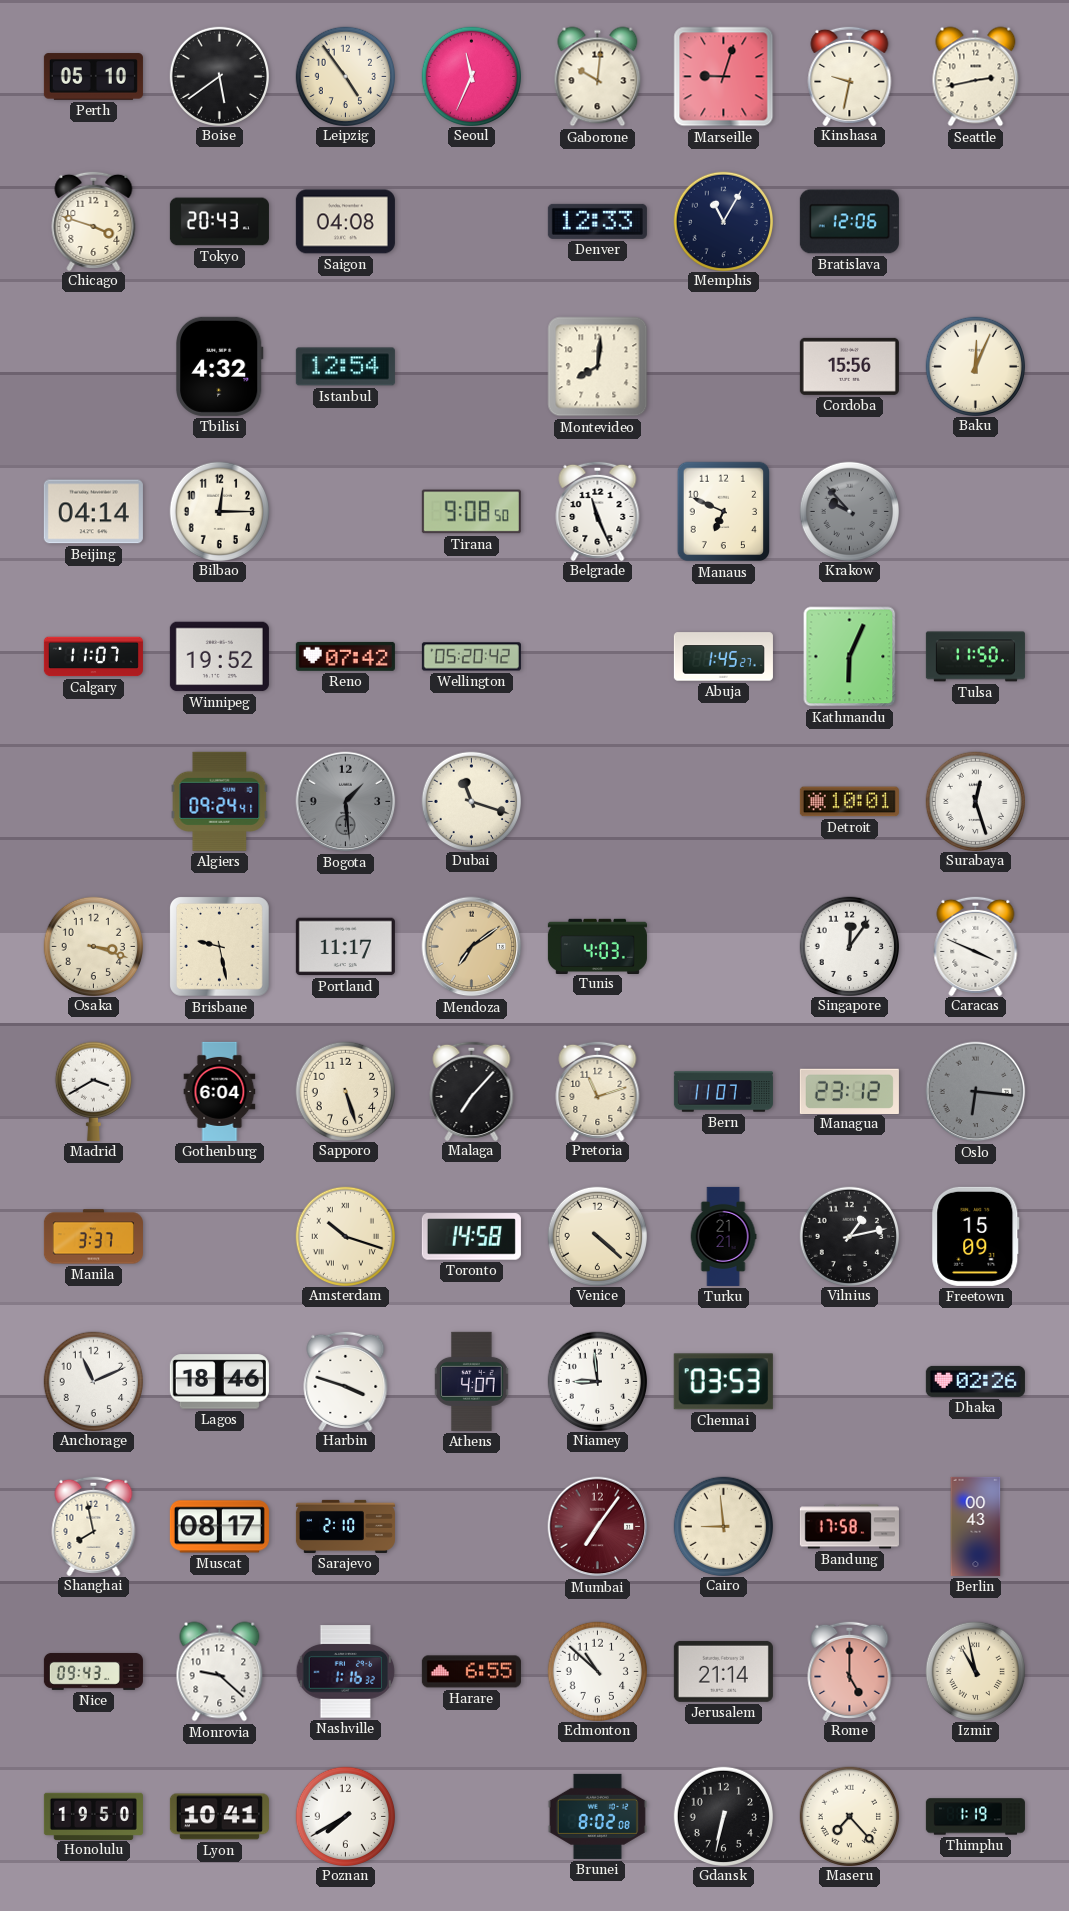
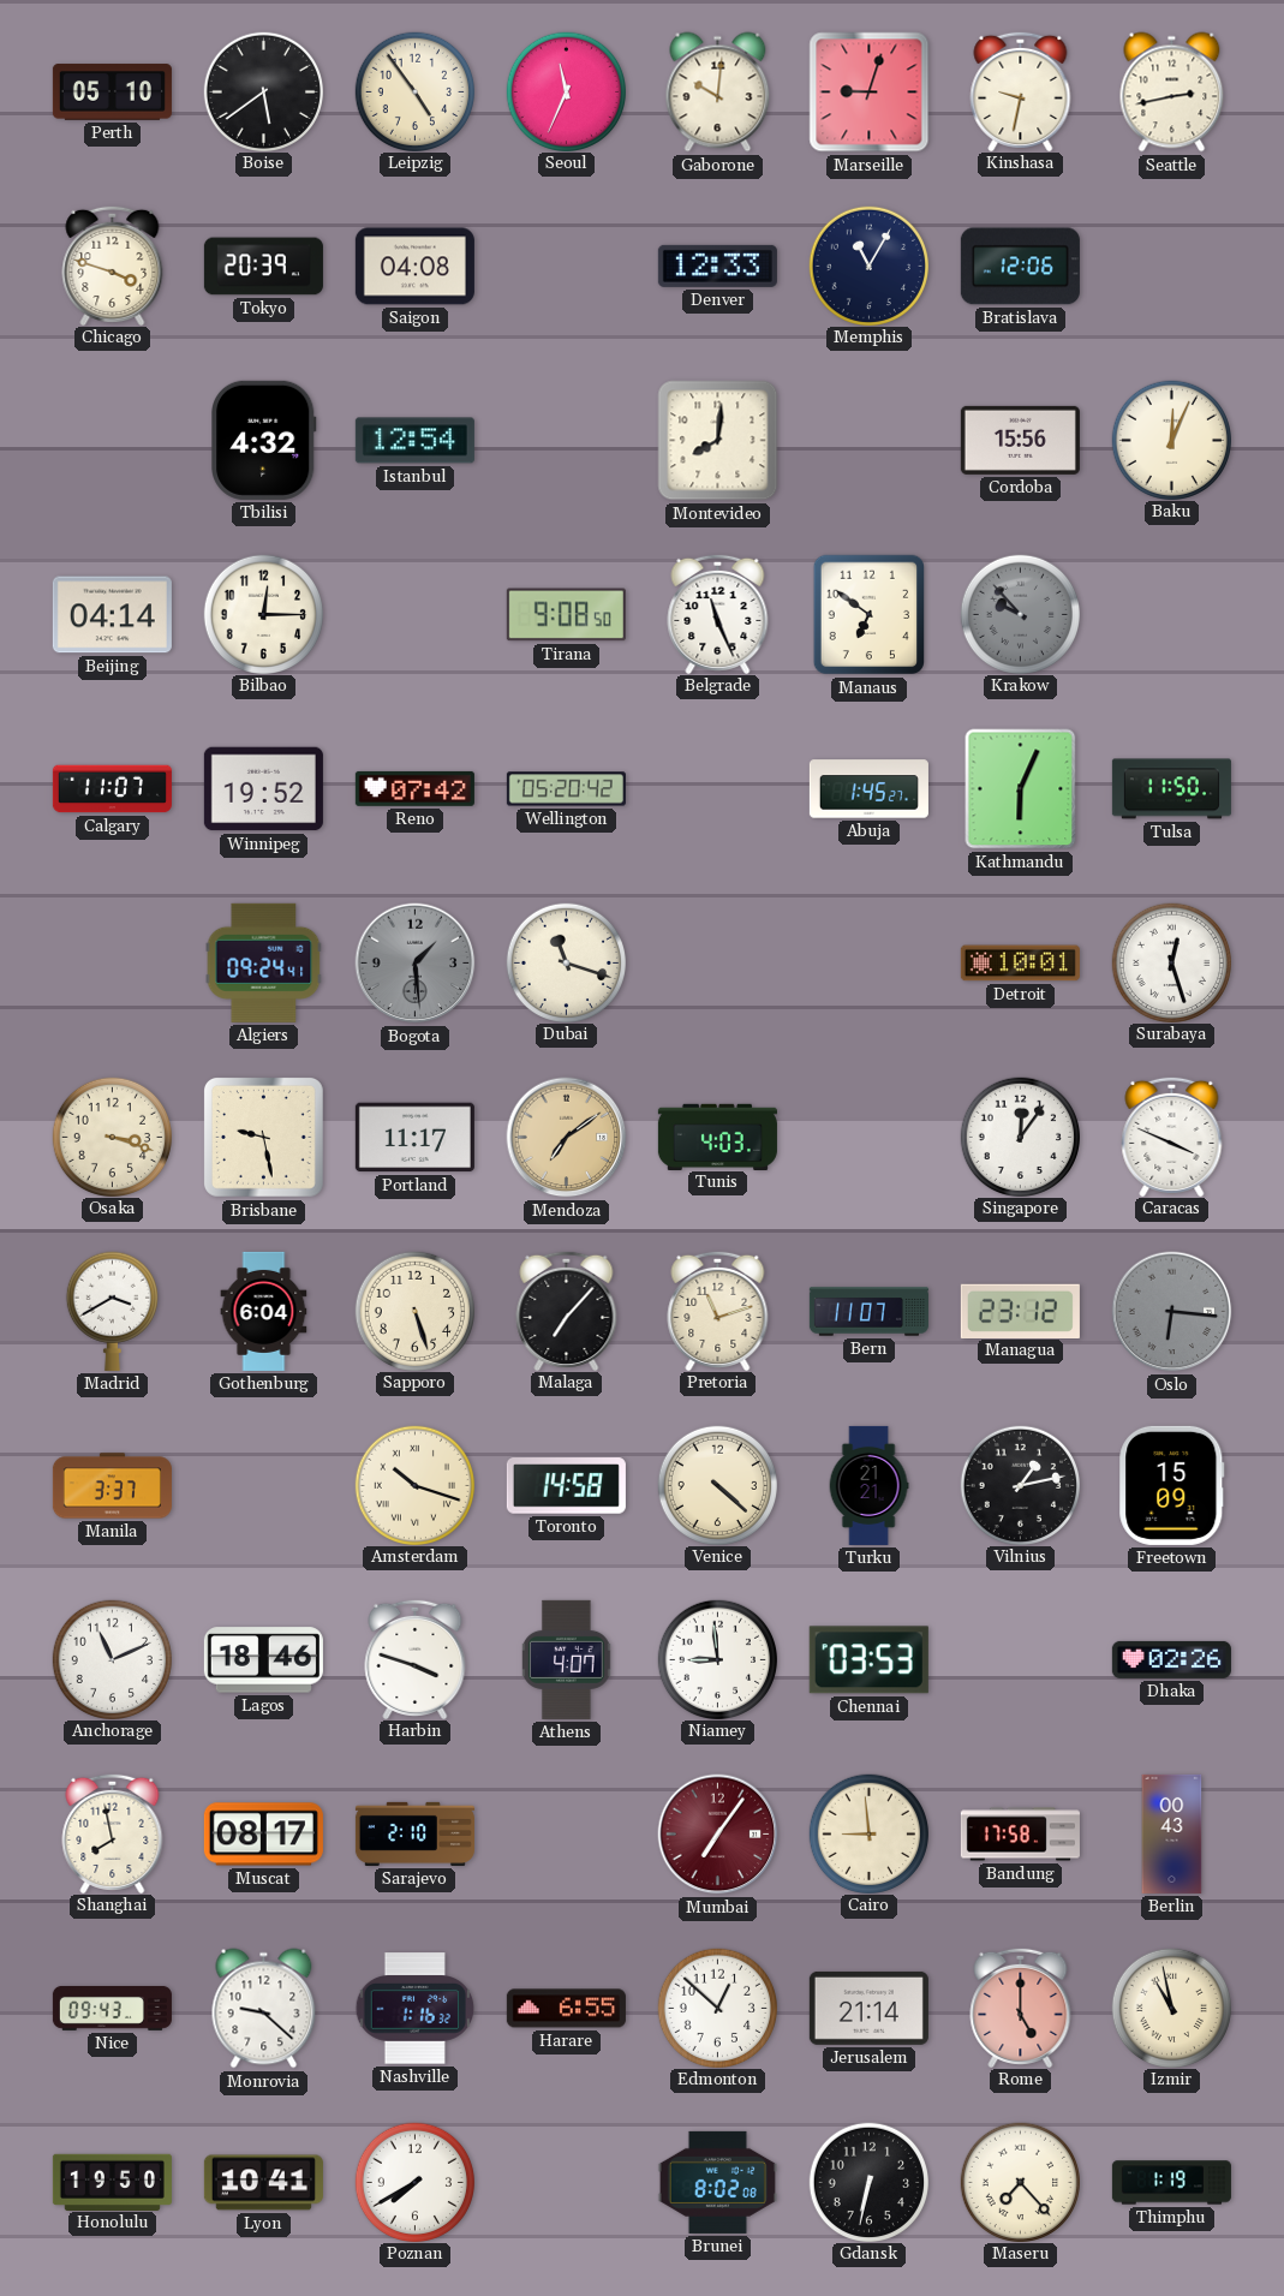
Tokyo: 20:43 -> 20:39
Manaus: 6:49 -> 6:51
Edmonton: 10:52 -> 12:52
